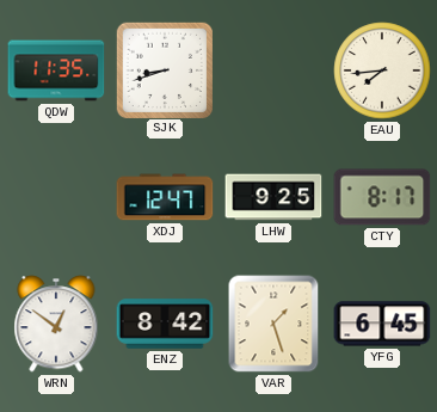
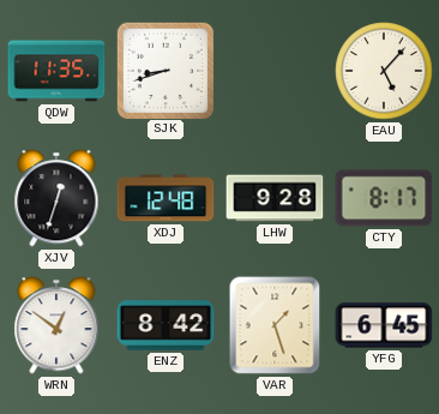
EAU: 7:44 -> 5:07
XJV: none -> 12:33
XDJ: 12:47 -> 12:48
LHW: 9:25 -> 9:28
